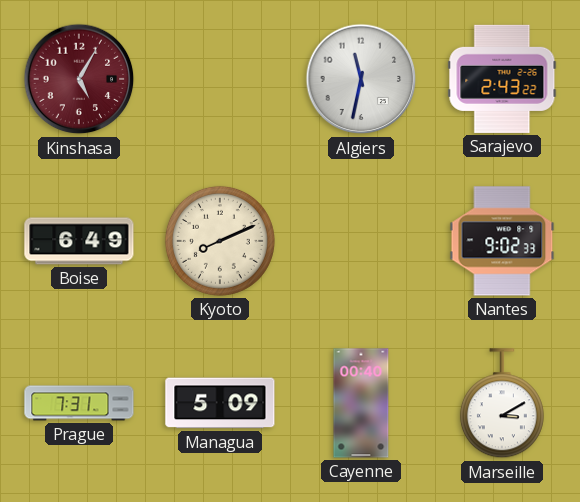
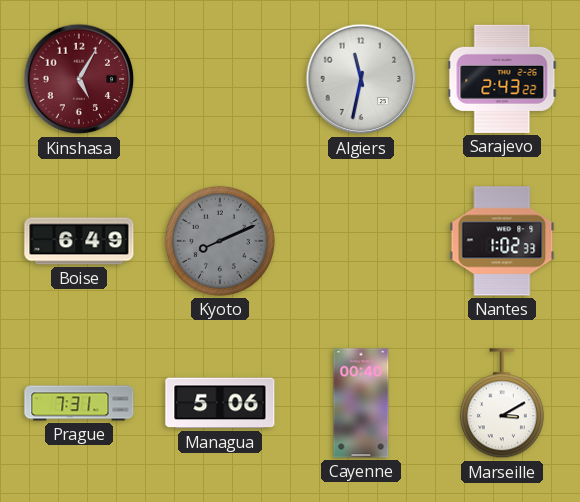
Kyoto dial: cream -> grey
Nantes: 9:02 -> 1:02
Managua: 5:09 -> 5:06
